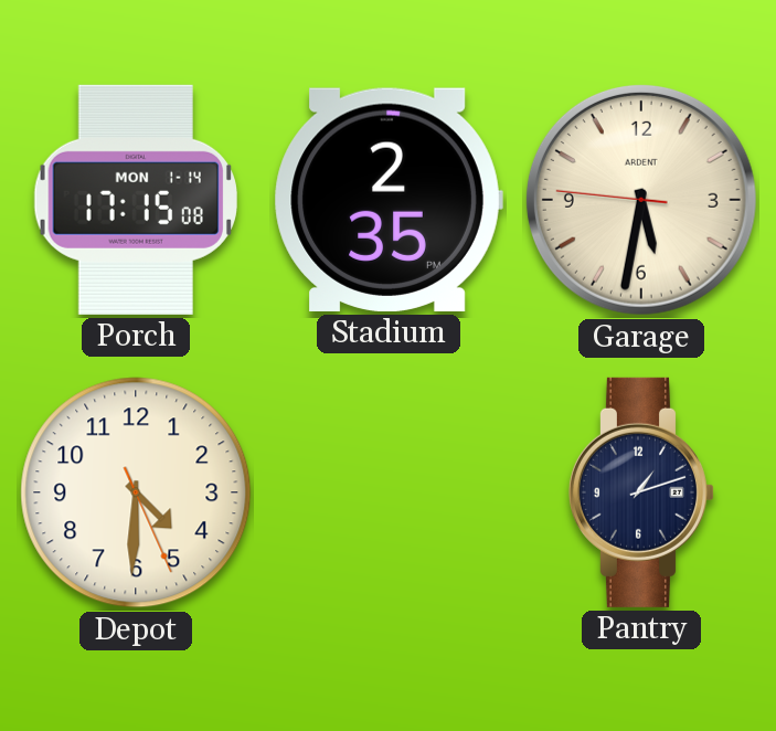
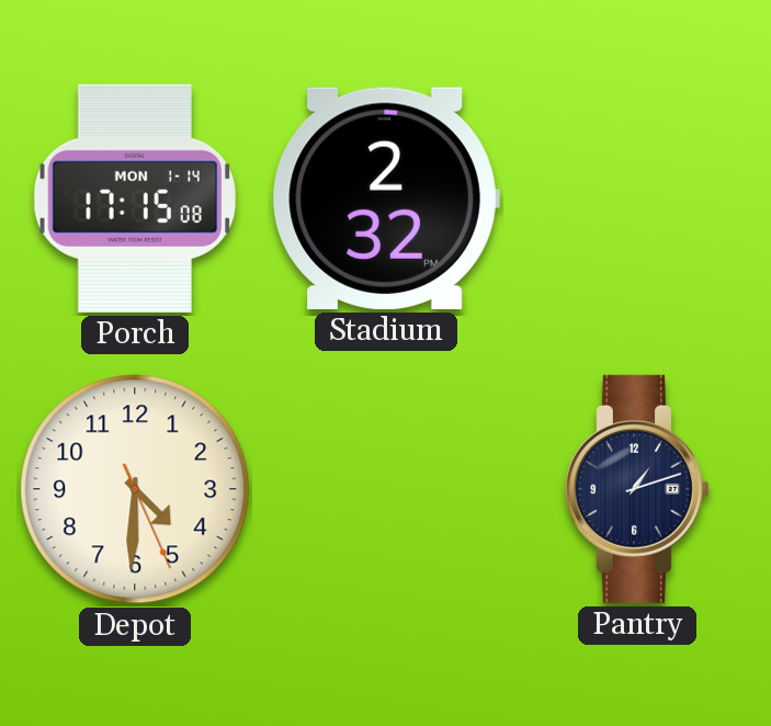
Stadium: 2:35 -> 2:32
Garage: 5:31 -> none
